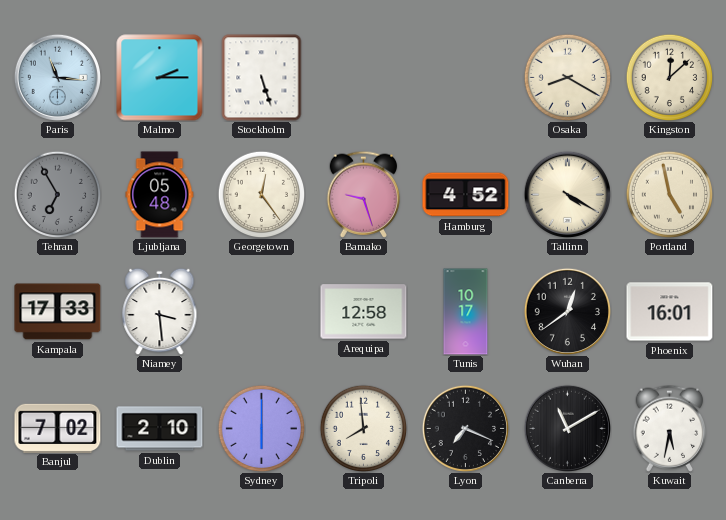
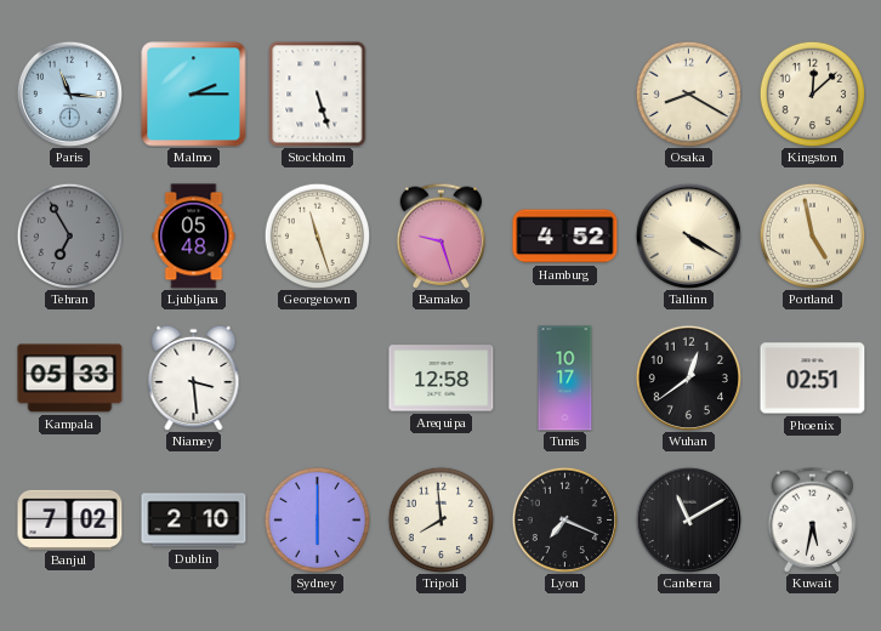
Georgetown: 12:24 -> 11:27
Kampala: 17:33 -> 05:33
Phoenix: 16:01 -> 02:51
